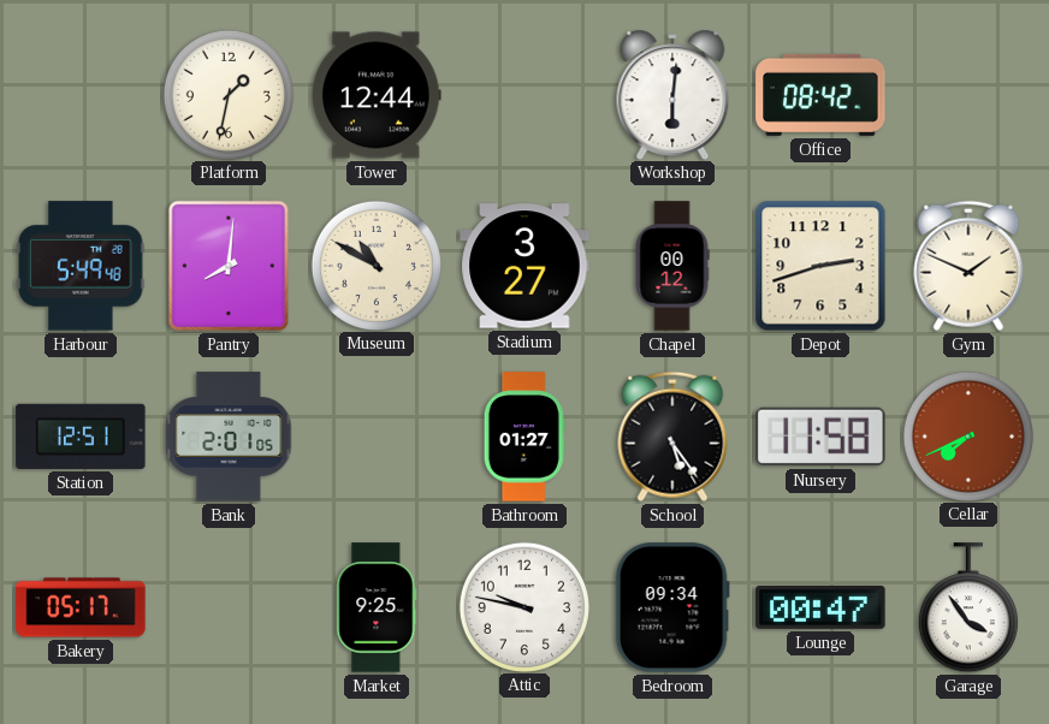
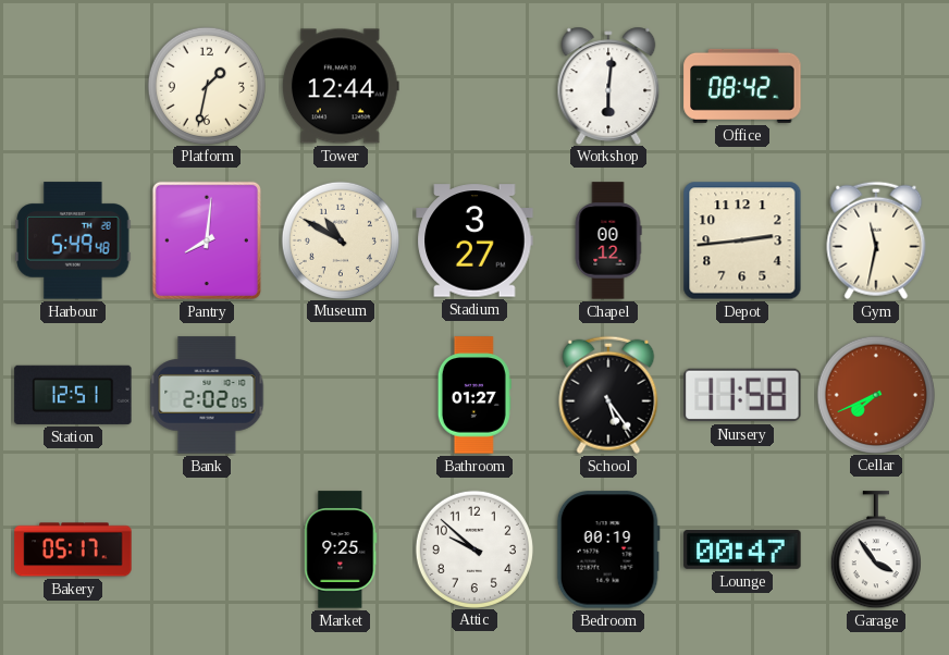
Depot: 2:42 -> 2:44
Gym: 1:49 -> 11:32
Bank: 2:01 -> 2:02
Attic: 9:47 -> 9:52
Bedroom: 09:34 -> 00:19
